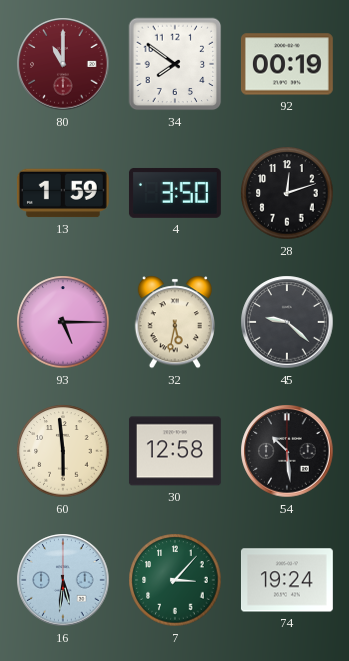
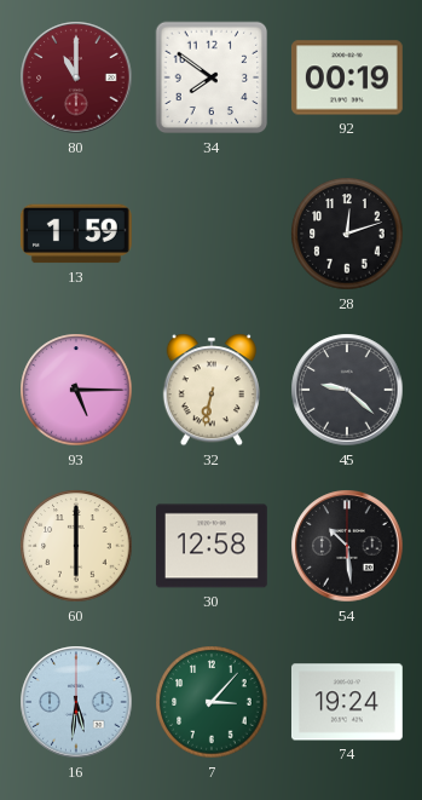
4: 3:50 -> none
32: 5:32 -> 6:32
60: 5:59 -> 6:00
